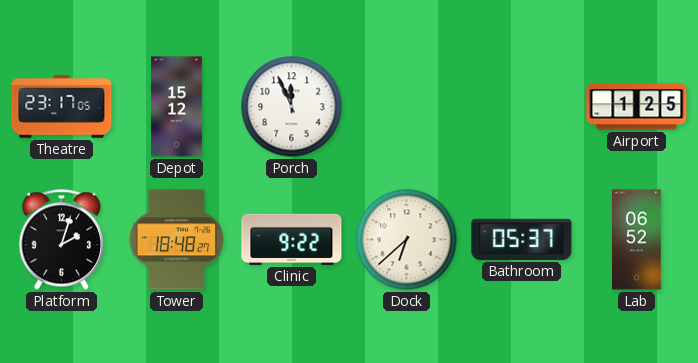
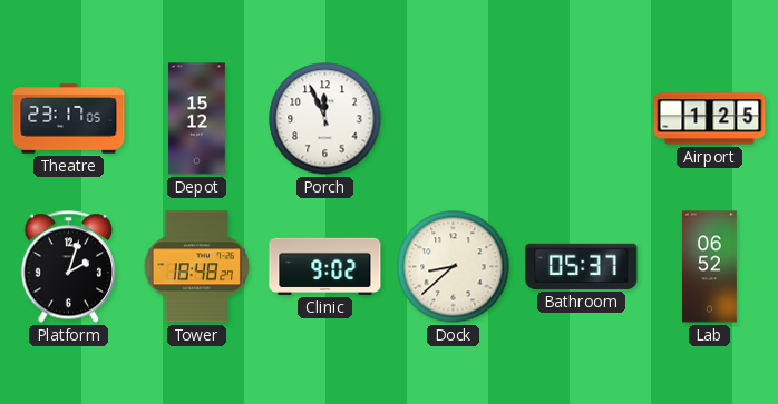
Clinic: 9:22 -> 9:02
Dock: 6:38 -> 8:38
